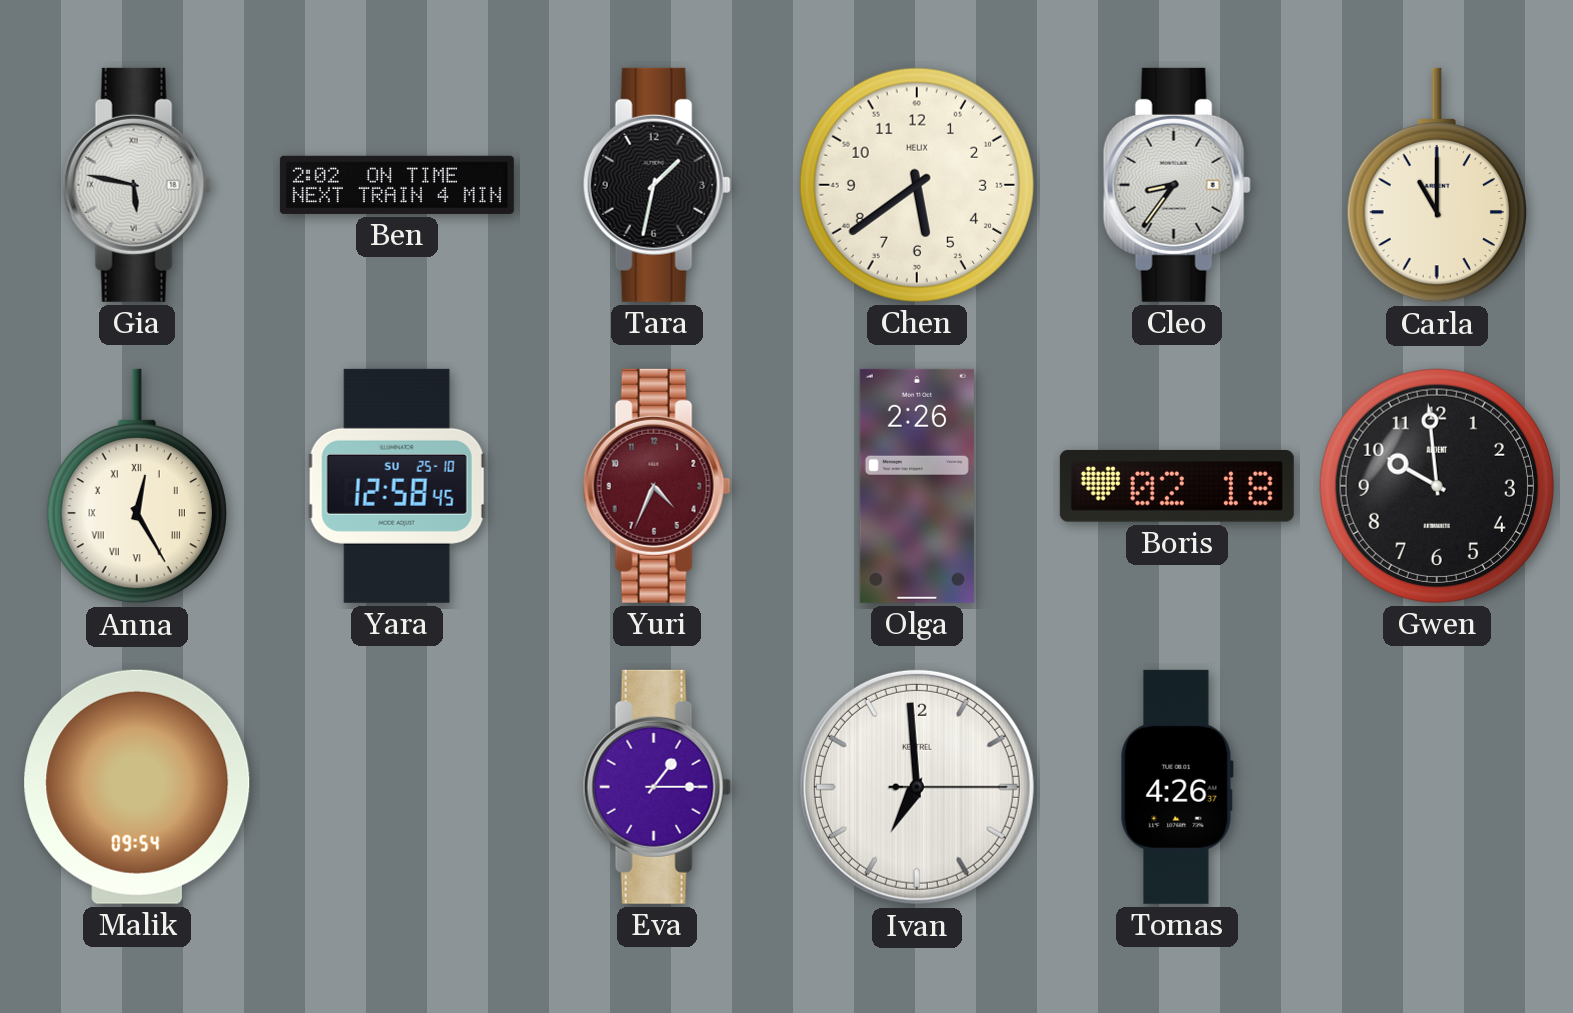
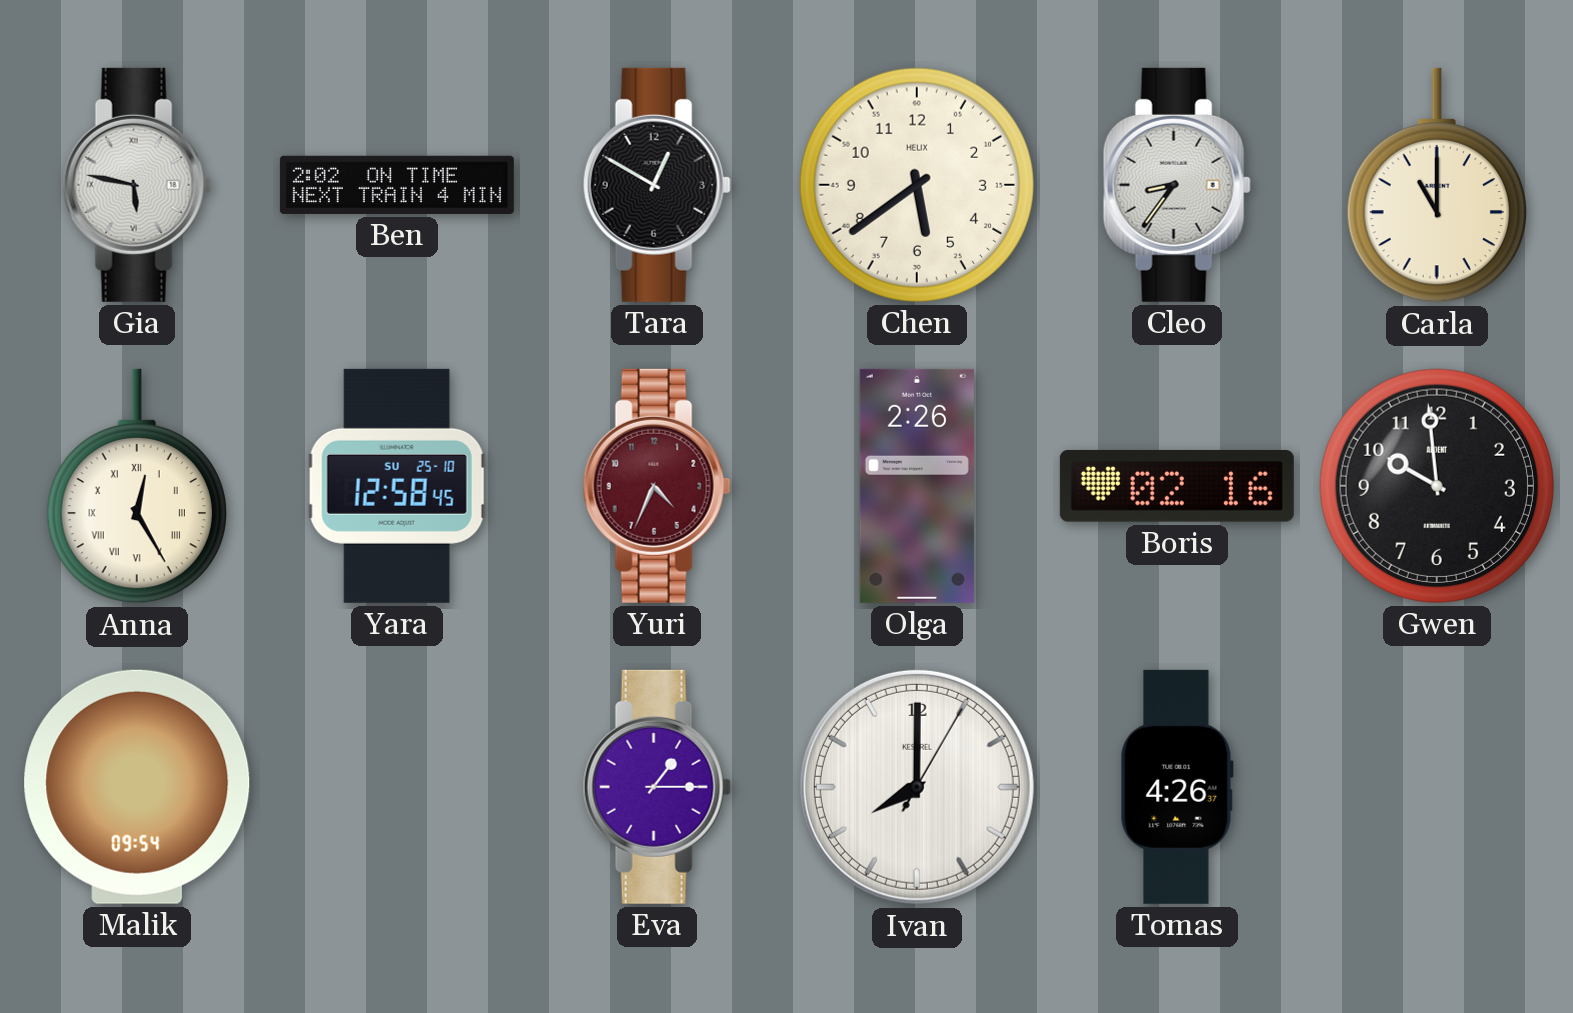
Tara: 1:32 -> 12:50
Boris: 02:18 -> 02:16
Ivan: 6:59 -> 8:00
